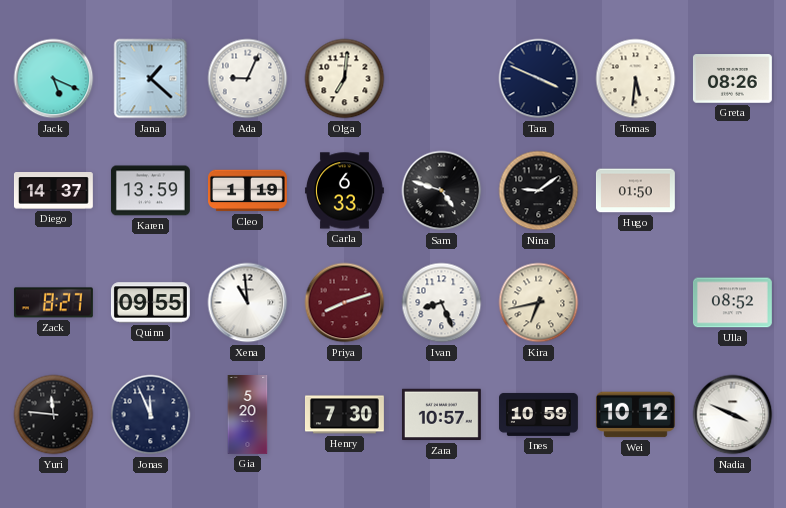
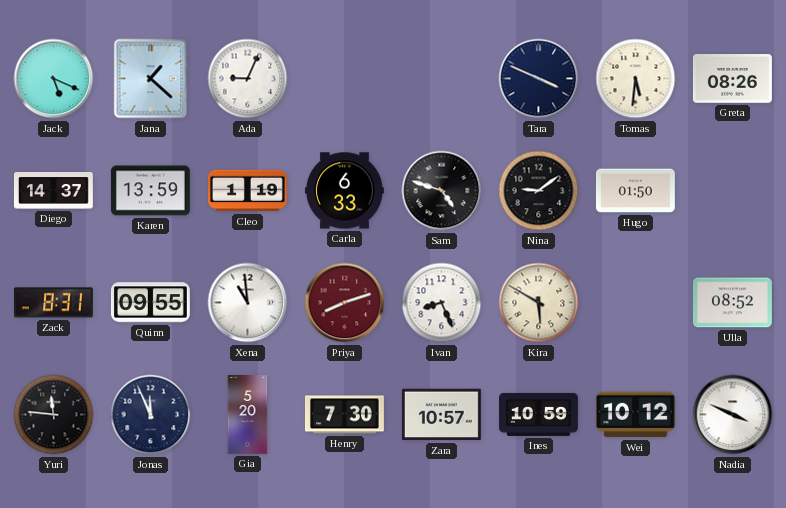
Olga: 7:01 -> none
Zack: 8:27 -> 8:31
Kira: 6:43 -> 5:50
